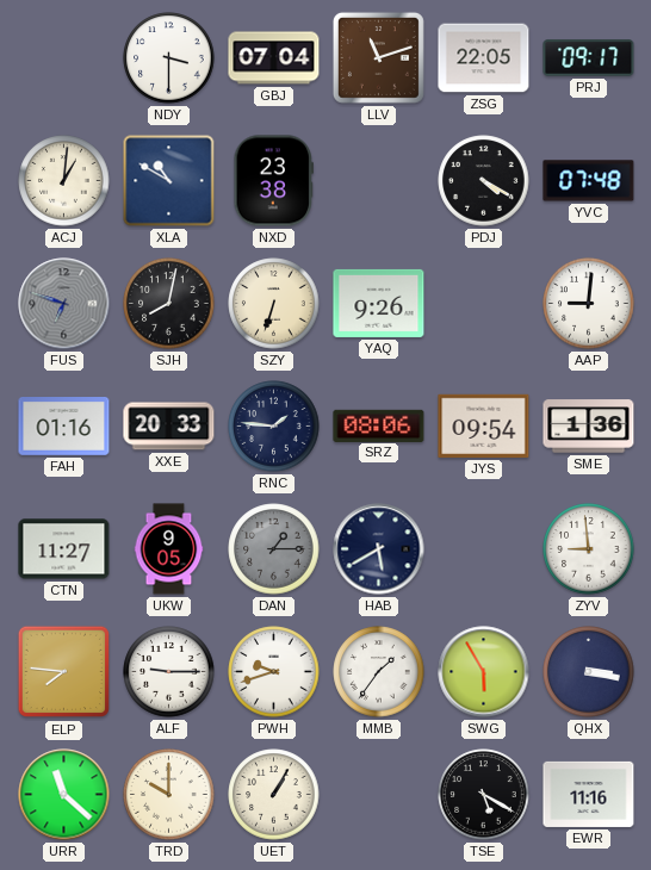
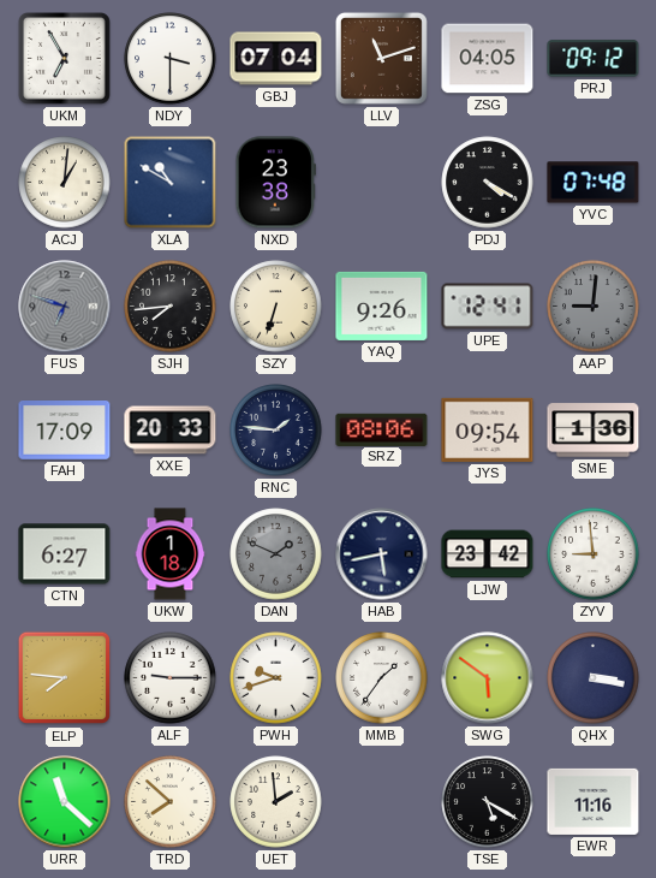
UKM: none -> 6:55
ZSG: 22:05 -> 04:05
PRJ: 09:17 -> 09:12
SJH: 8:02 -> 7:44
UPE: none -> 12:41
AAP dial: white -> grey
FAH: 01:16 -> 17:09
CTN: 11:27 -> 6:27
UKW: 9:05 -> 1:18
DAN: 1:15 -> 1:49
HAB: 5:40 -> 5:43
LJW: none -> 23:42
SWG: 5:55 -> 5:51
TRD: 10:00 -> 7:52
UET: 1:05 -> 1:59
